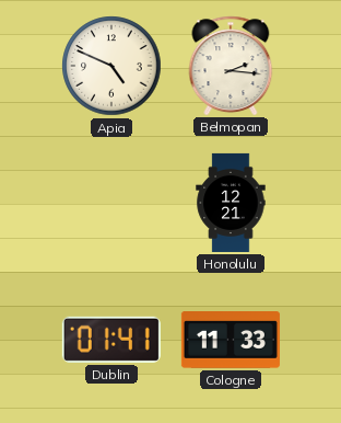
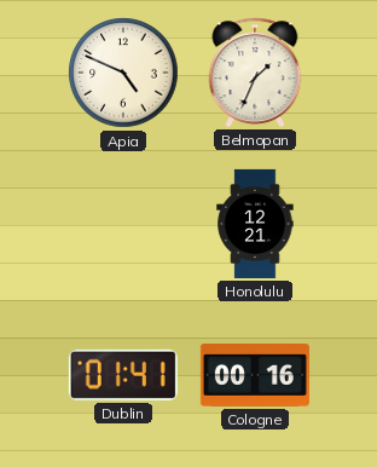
Belmopan: 2:16 -> 1:34
Cologne: 11:33 -> 00:16
